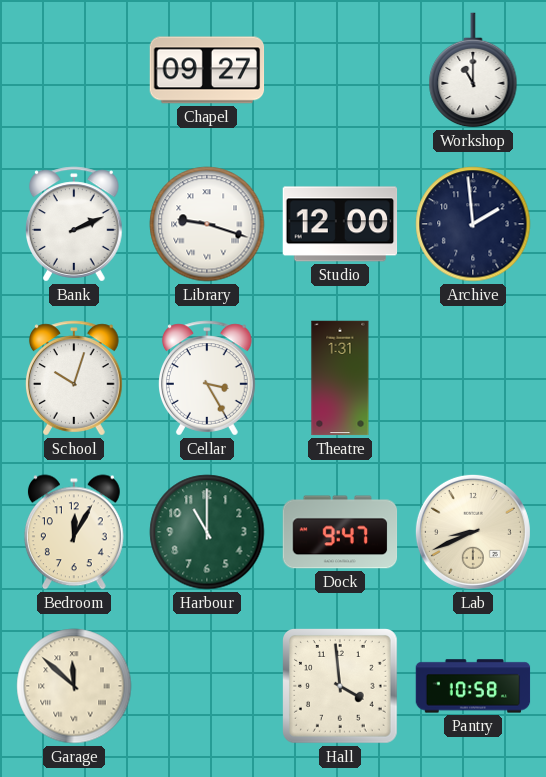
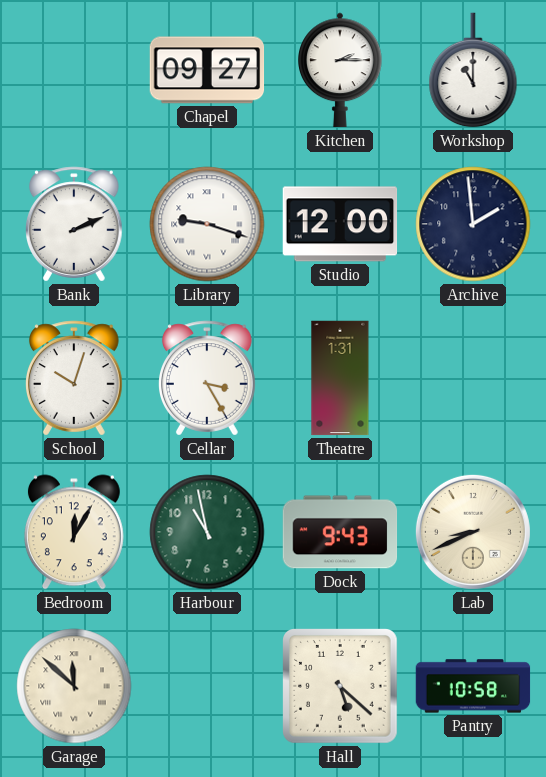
Kitchen: none -> 2:15
Harbour: 11:00 -> 10:58
Dock: 9:47 -> 9:43
Hall: 3:59 -> 5:22
